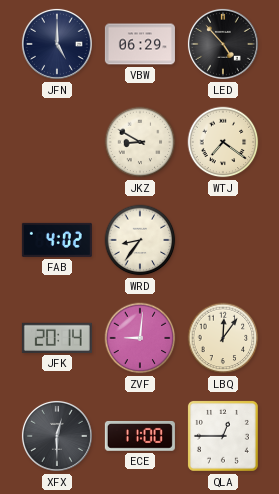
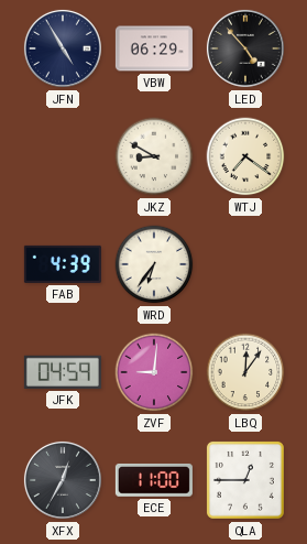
JFN: 5:00 -> 4:55
FAB: 4:02 -> 4:39
WRD: 8:36 -> 6:36
JFK: 20:14 -> 04:59
XFX: 12:30 -> 12:35
